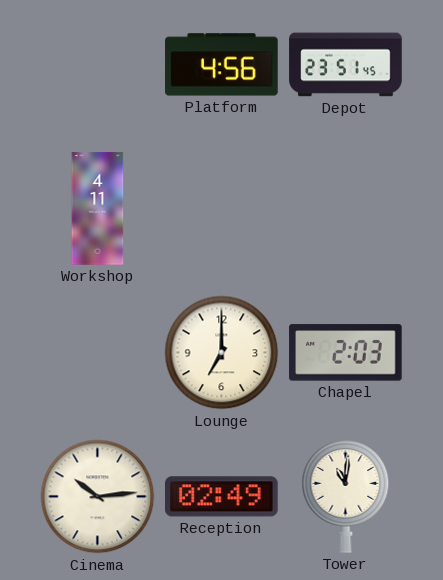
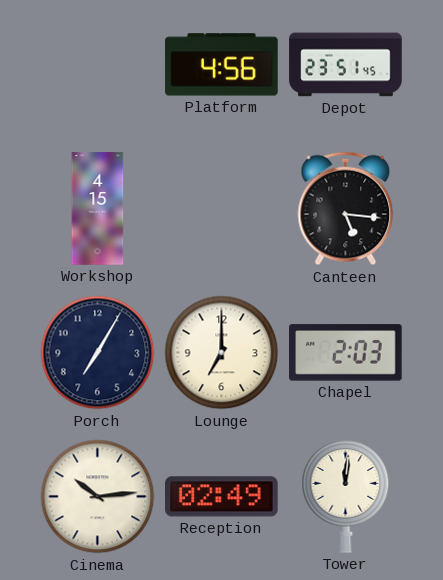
Workshop: 4:11 -> 4:15
Canteen: none -> 5:16
Porch: none -> 7:05
Tower: 11:01 -> 12:01
